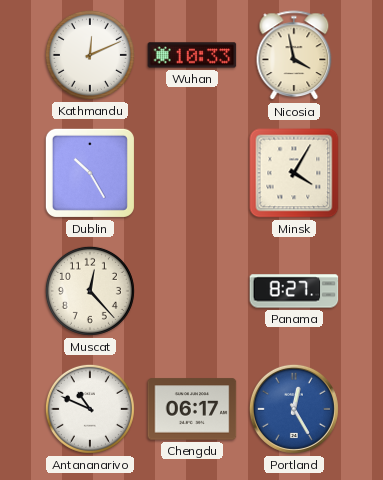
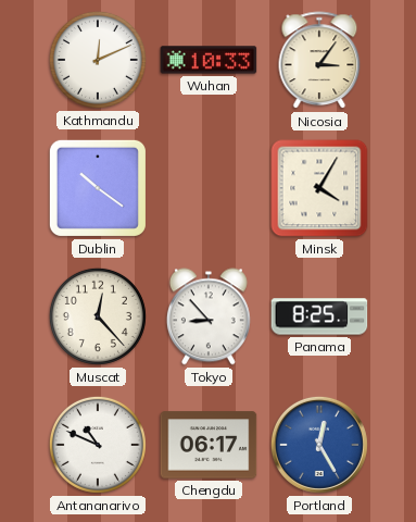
Nicosia: 3:58 -> 3:06
Dublin: 10:25 -> 10:21
Tokyo: none -> 8:53
Panama: 8:27 -> 8:25
